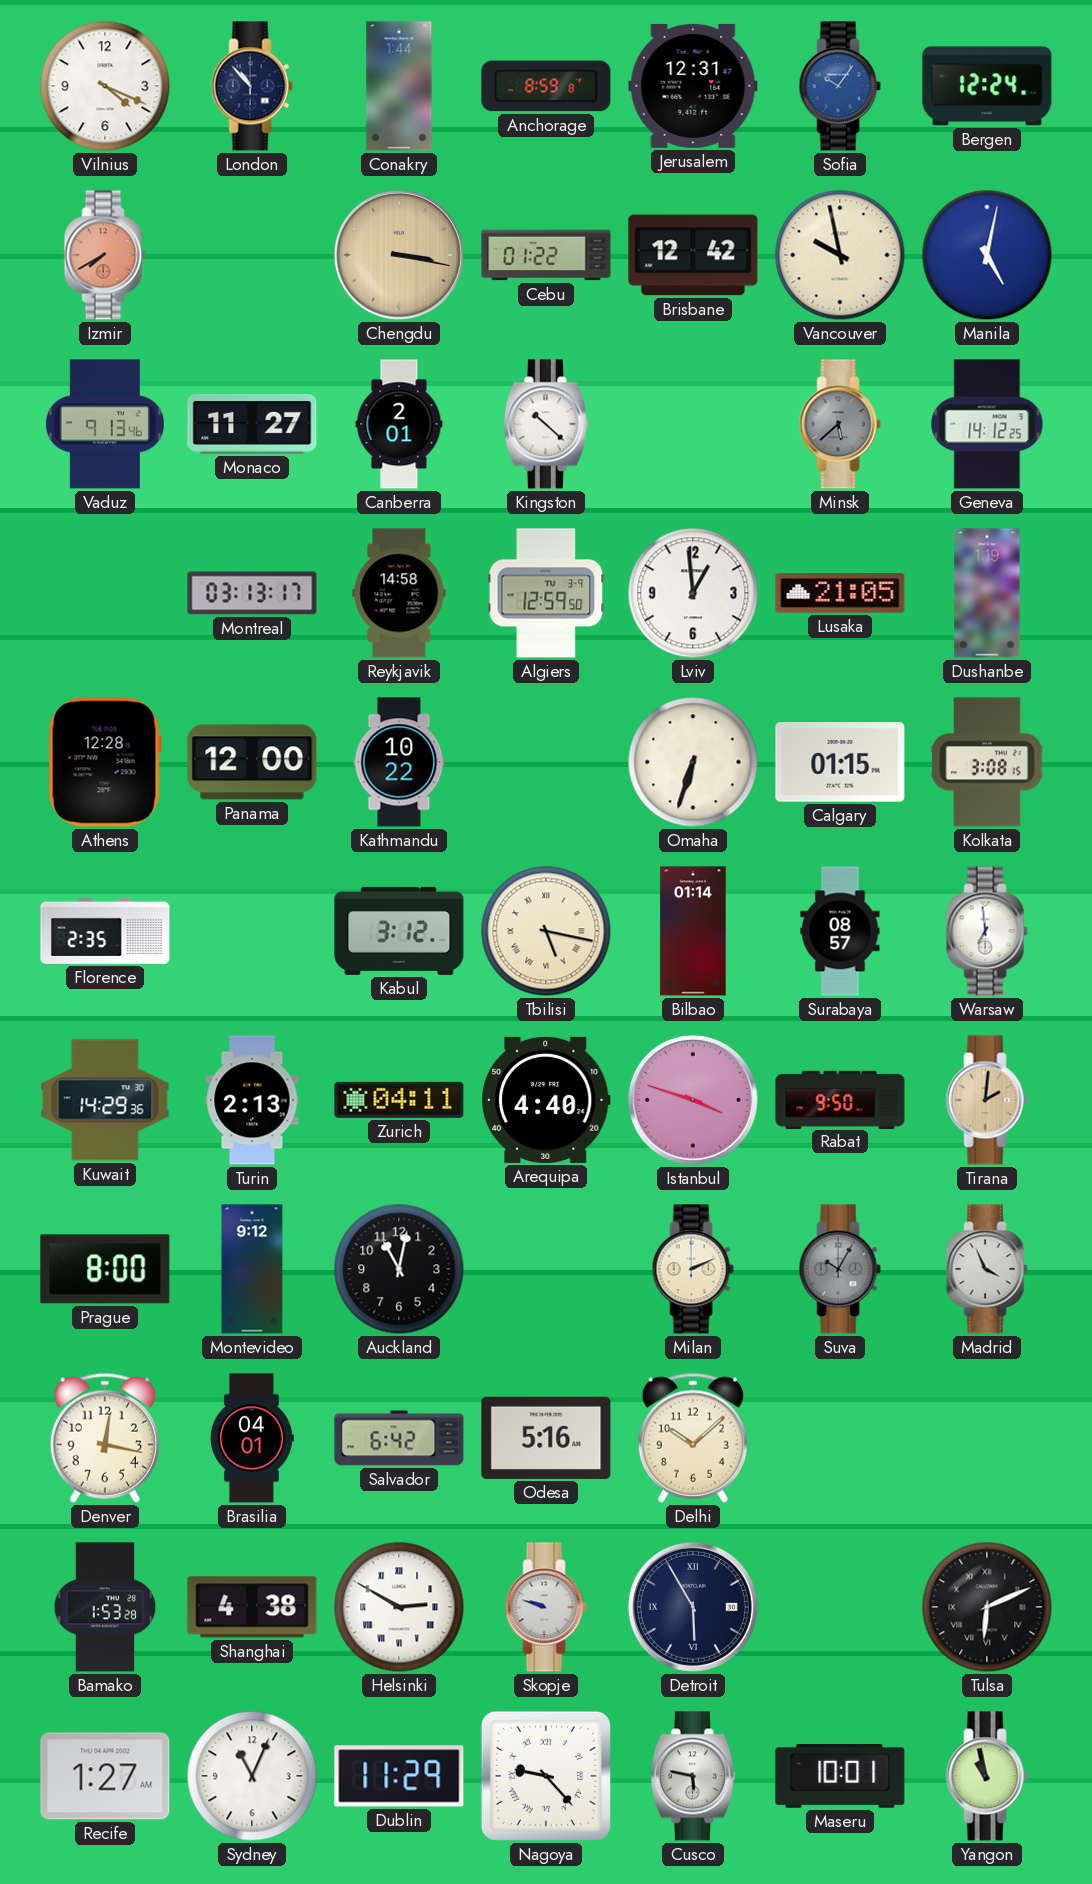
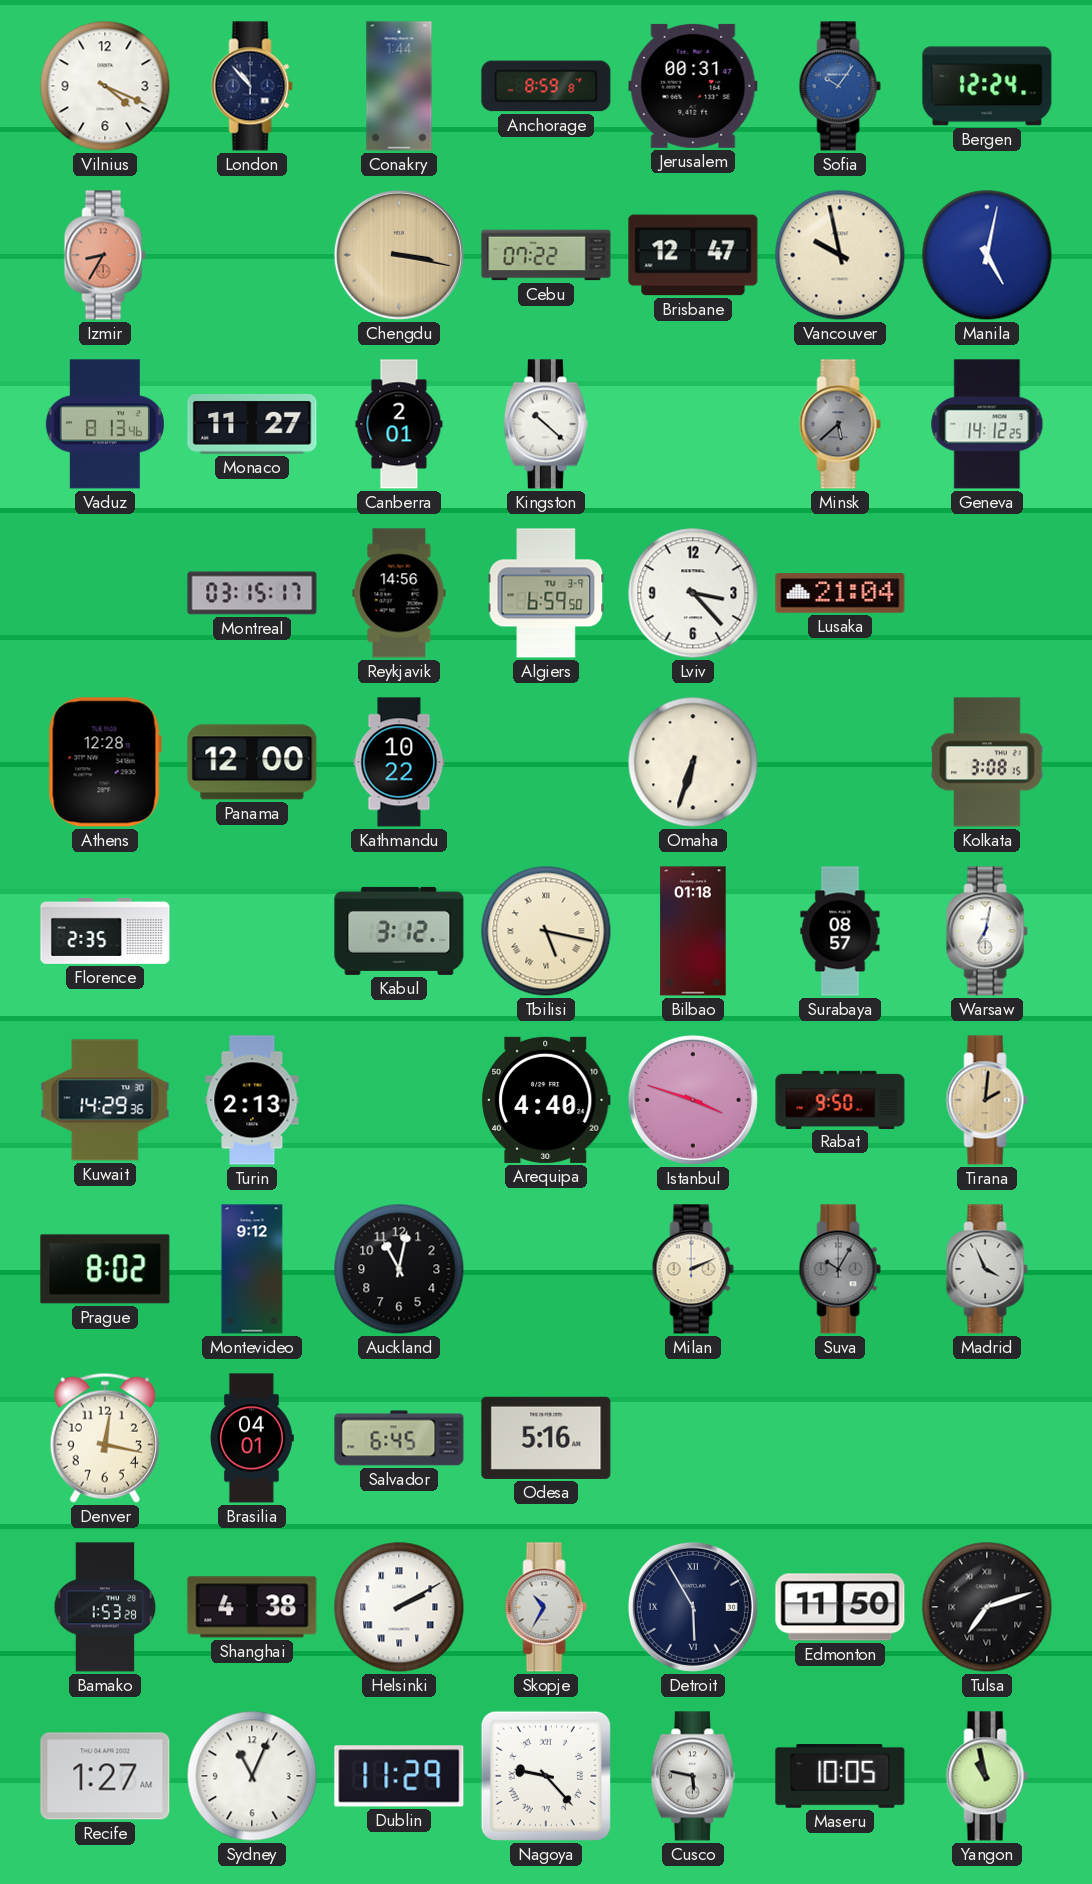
Jerusalem: 12:31 -> 00:31
Izmir: 7:40 -> 8:35
Cebu: 01:22 -> 07:22
Brisbane: 12:42 -> 12:47
Vaduz: 9:13 -> 8:13
Montreal: 03:13 -> 03:15
Reykjavik: 14:58 -> 14:56
Algiers: 12:59 -> 6:59
Lviv: 12:59 -> 3:23
Lusaka: 21:05 -> 21:04
Dushanbe: 1:19 -> none
Calgary: 01:15 -> none
Bilbao: 01:14 -> 01:18
Warsaw: 6:59 -> 7:02
Zurich: 04:11 -> none
Prague: 8:00 -> 8:02
Salvador: 6:42 -> 6:45
Delhi: 10:08 -> none
Helsinki: 2:50 -> 2:10
Skopje: 9:48 -> 10:35
Edmonton: none -> 11:50
Tulsa: 6:11 -> 7:12
Maseru: 10:01 -> 10:05
